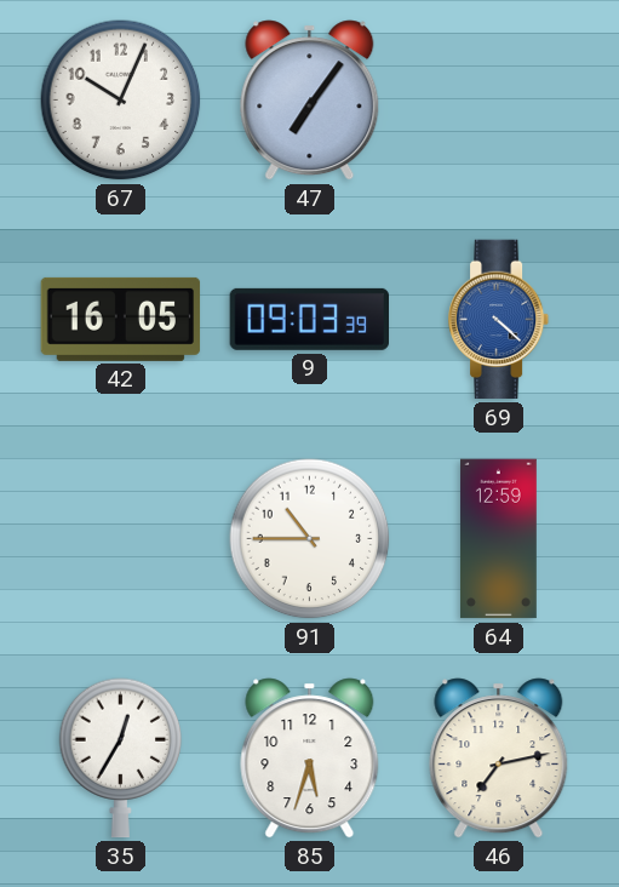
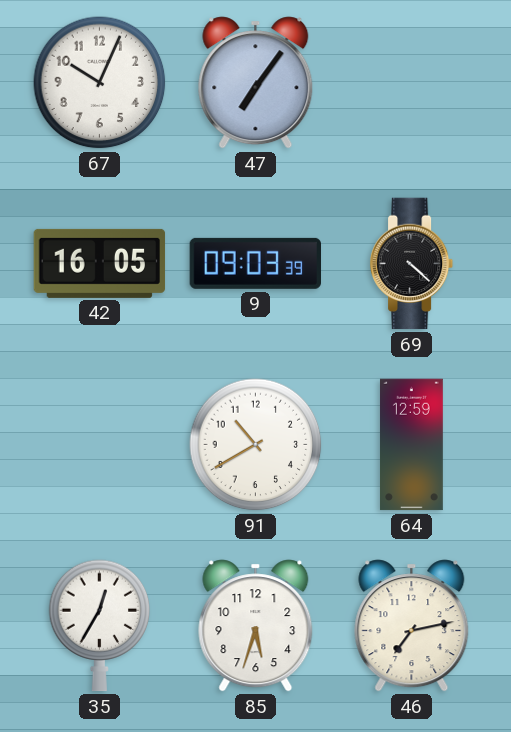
69 dial: blue -> black
91: 10:45 -> 10:40
